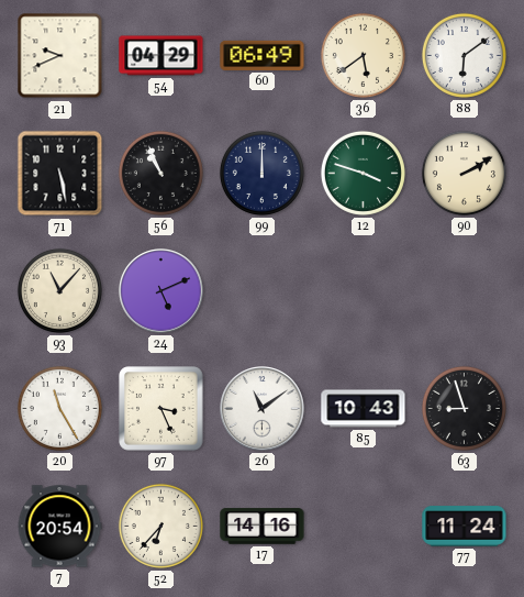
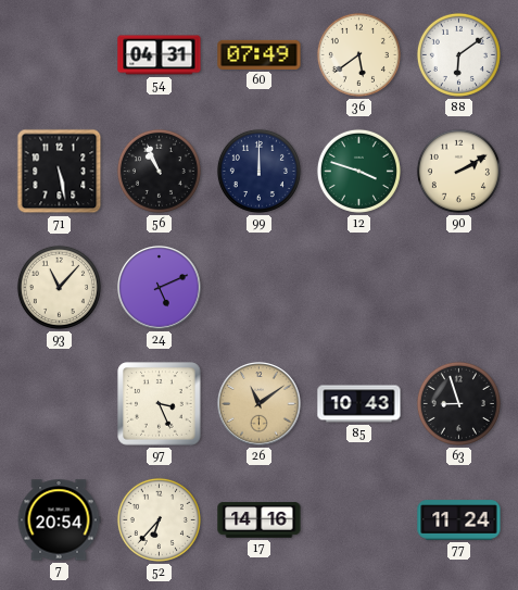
21: 9:41 -> none
54: 04:29 -> 04:31
60: 06:49 -> 07:49
20: 11:25 -> none
26 dial: white -> champagne
